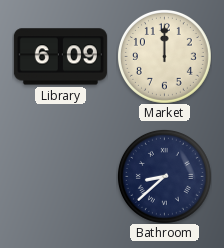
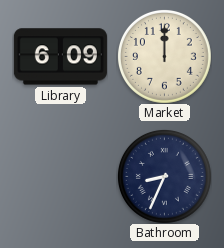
Bathroom: 8:38 -> 8:34
